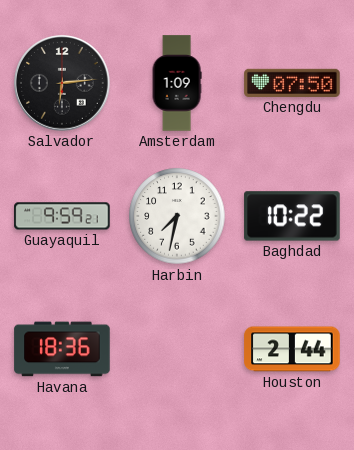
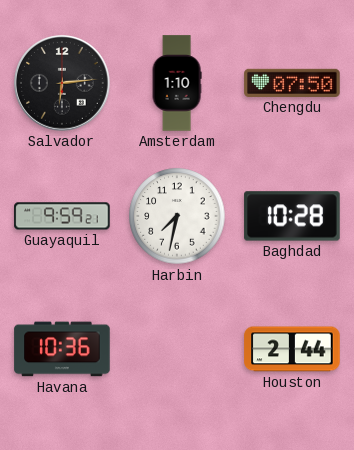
Amsterdam: 1:09 -> 1:10
Baghdad: 10:22 -> 10:28
Havana: 18:36 -> 10:36
